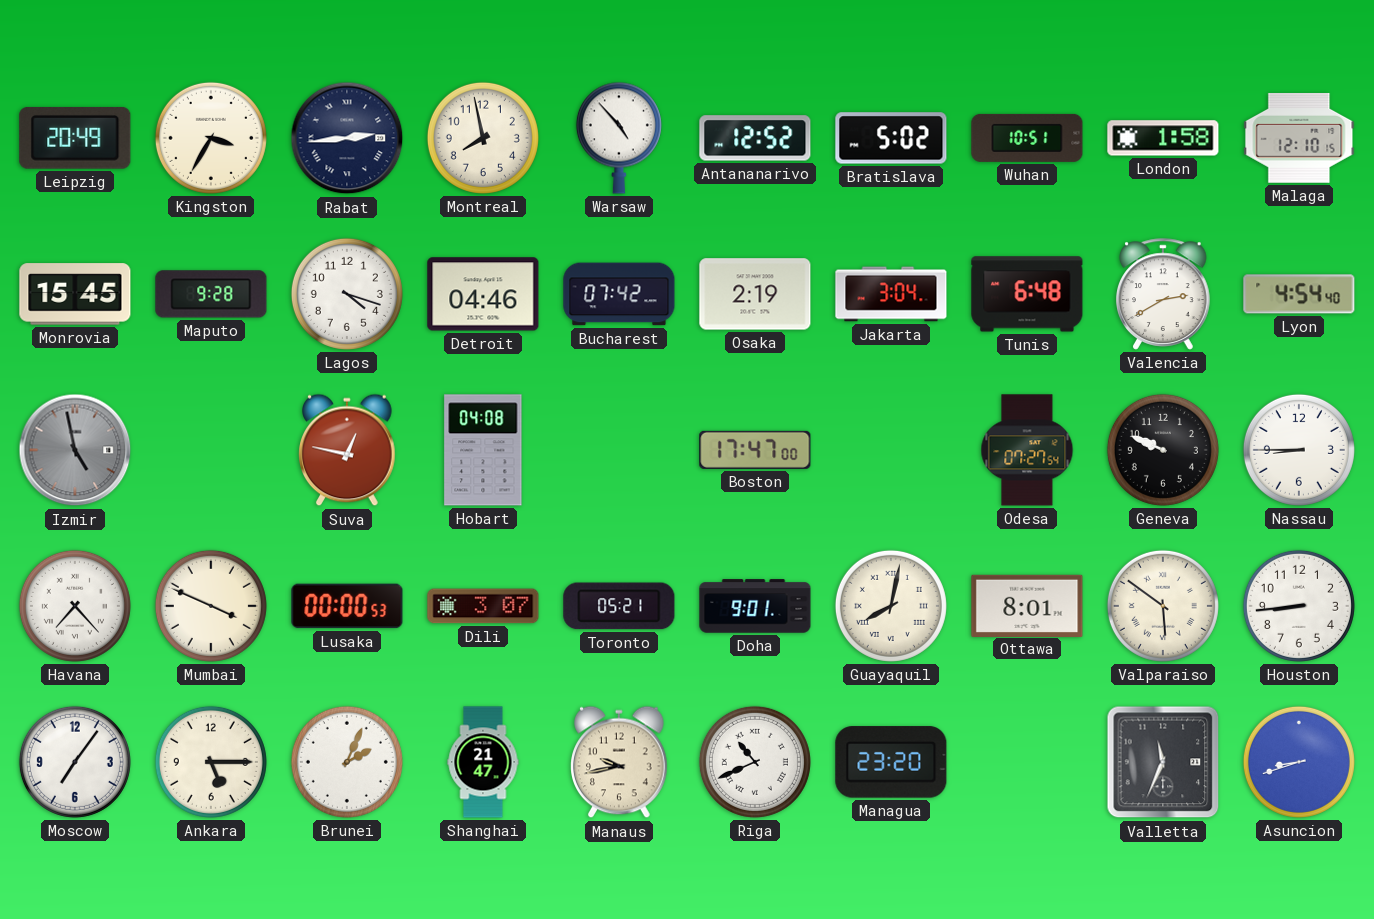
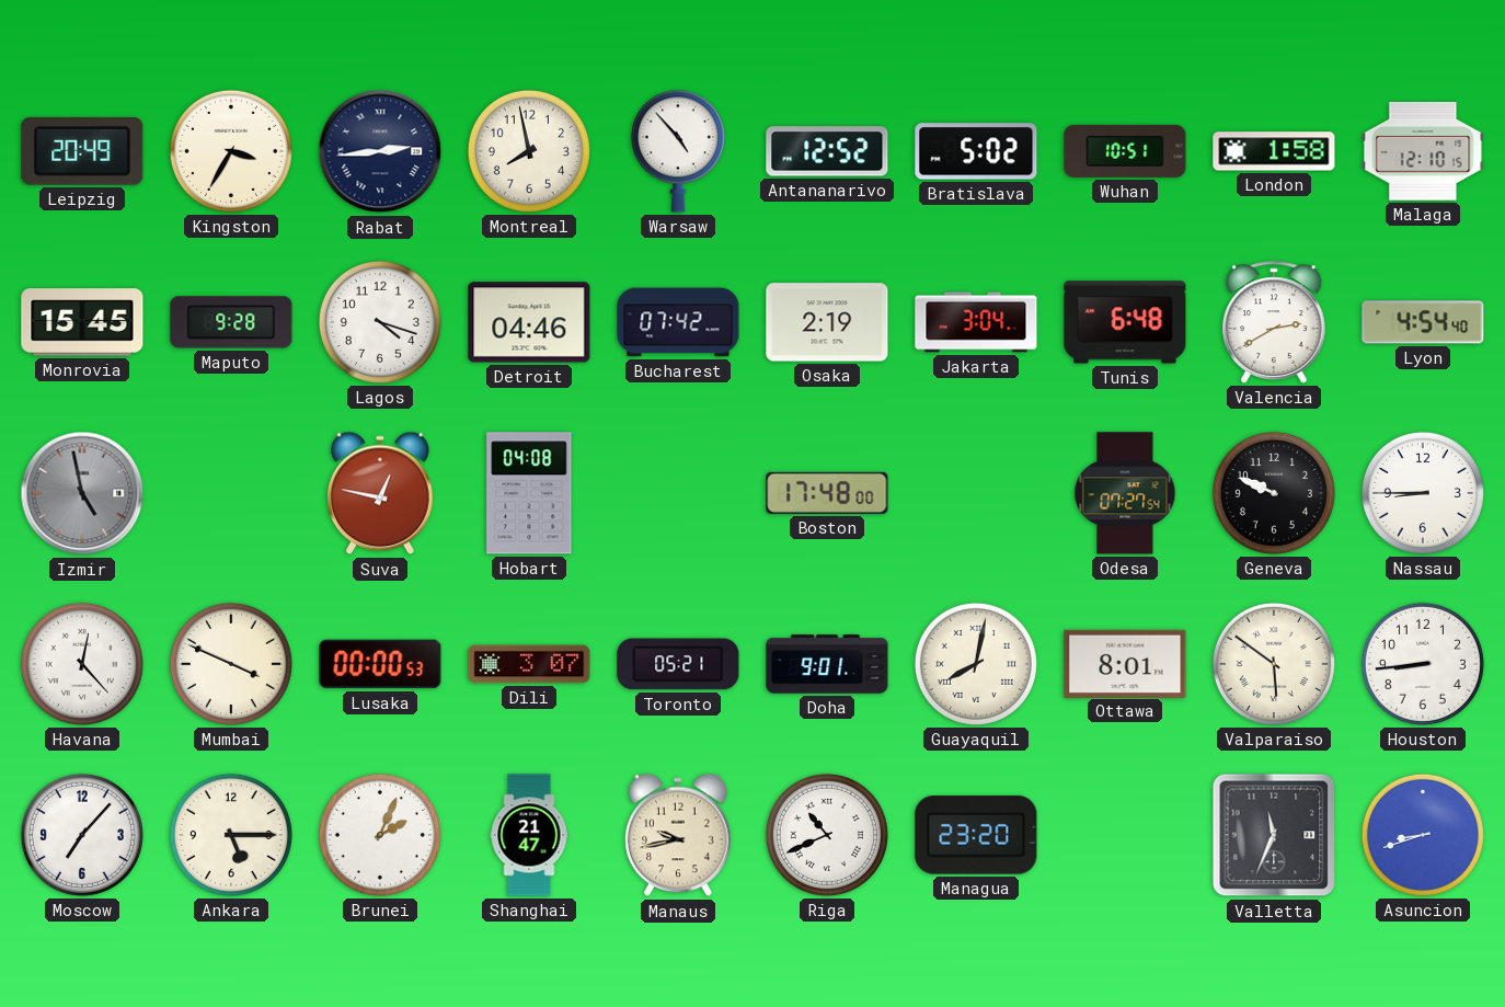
Boston: 17:47 -> 17:48
Havana: 7:23 -> 12:23
Moscow: 7:06 -> 7:07
